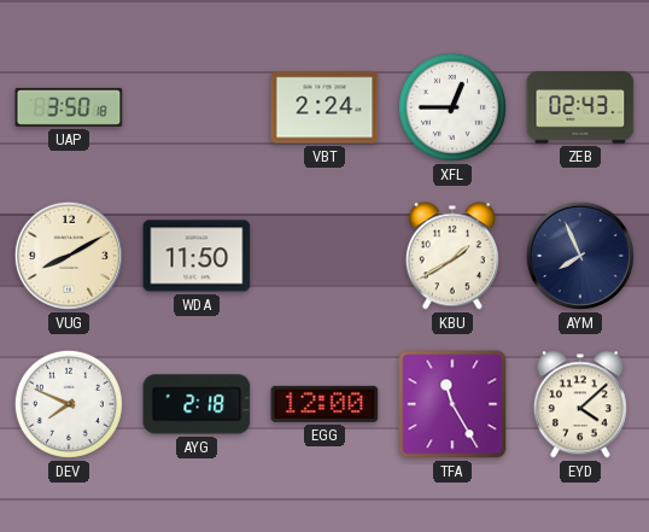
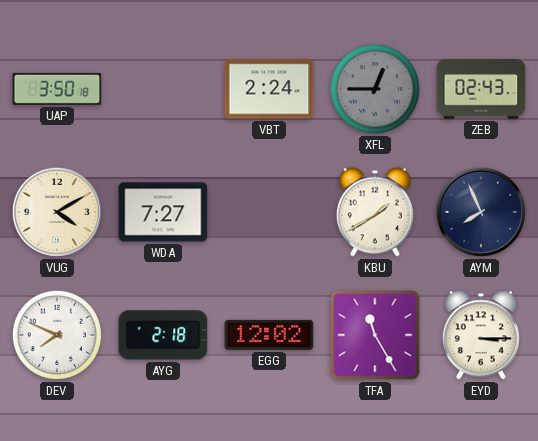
XFL dial: white -> grey
VUG: 8:10 -> 4:10
WDA: 11:50 -> 7:27
EGG: 12:00 -> 12:02
EYD: 4:08 -> 3:15
